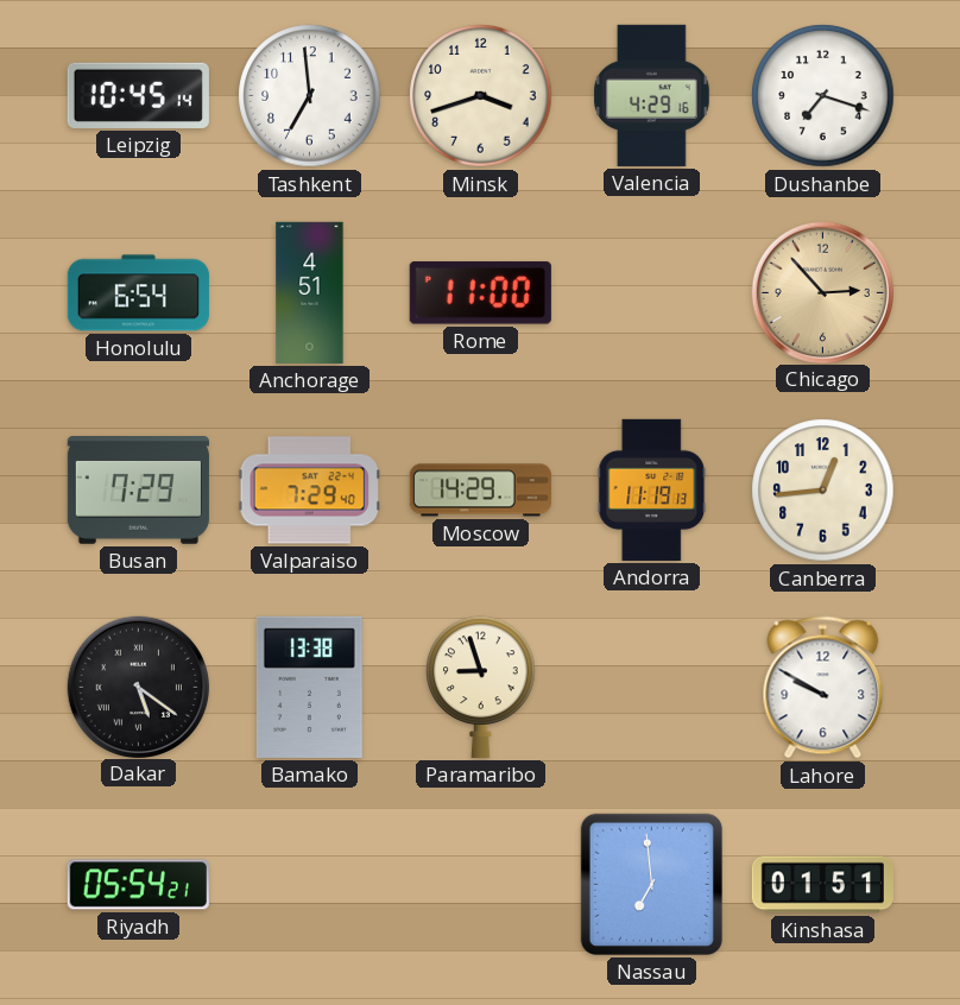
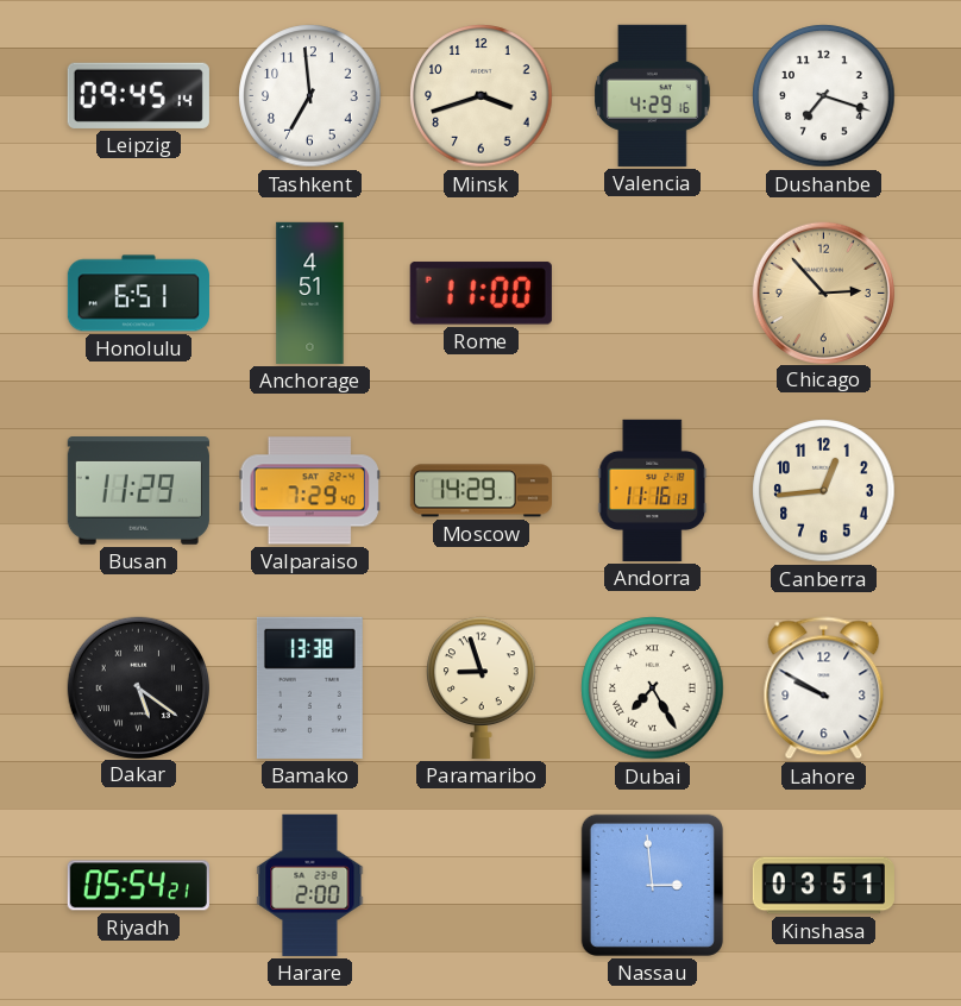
Leipzig: 10:45 -> 09:45
Honolulu: 6:54 -> 6:51
Busan: 7:29 -> 11:29
Andorra: 11:19 -> 11:16
Dubai: none -> 7:25
Harare: none -> 2:00
Nassau: 6:59 -> 2:59
Kinshasa: 01:51 -> 03:51
